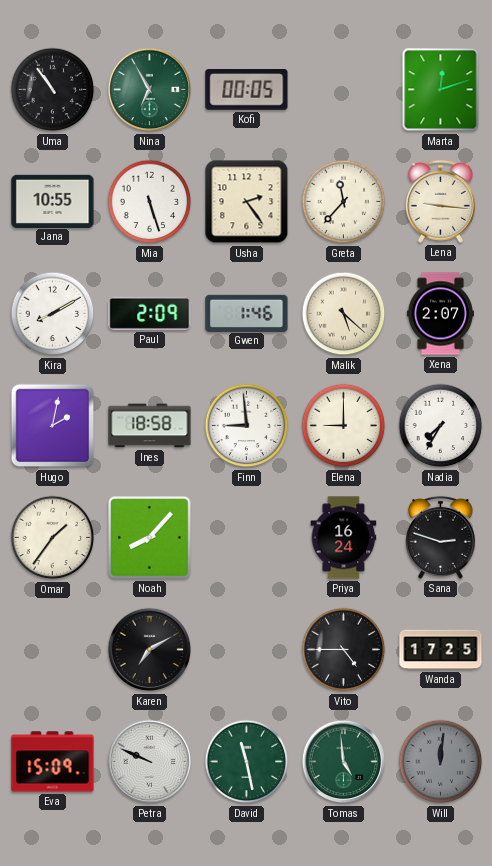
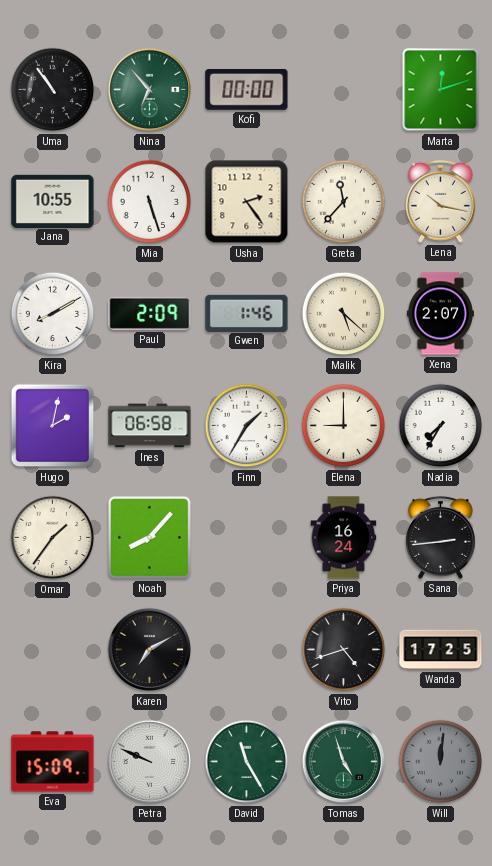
Nina: 6:55 -> 6:53
Kofi: 00:05 -> 00:00
Lena: 9:16 -> 10:17
Ines: 18:58 -> 06:58
Finn: 8:59 -> 1:35
Sana: 2:48 -> 2:44
Vito: 4:45 -> 4:42
David: 11:28 -> 11:25
Tomas: 4:59 -> 4:57
